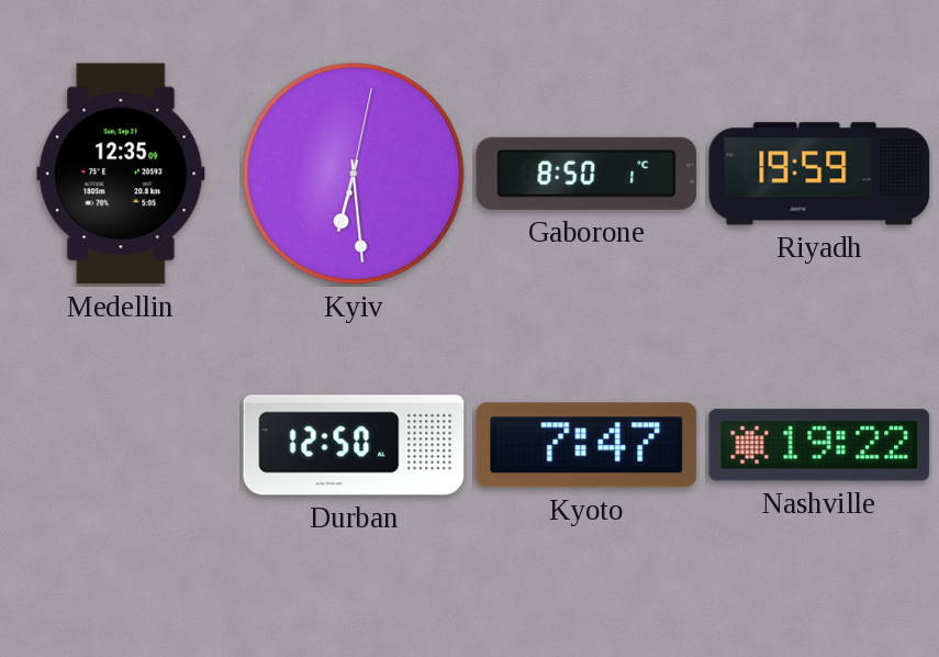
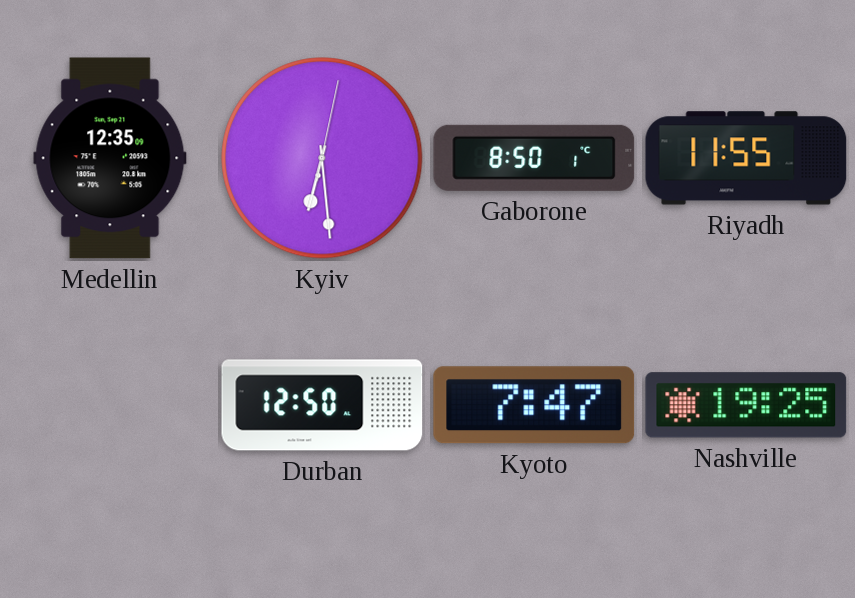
Riyadh: 19:59 -> 11:55
Nashville: 19:22 -> 19:25
